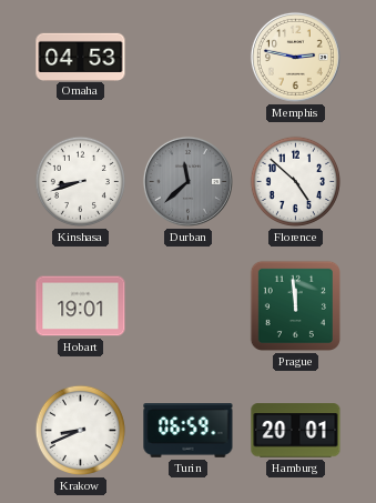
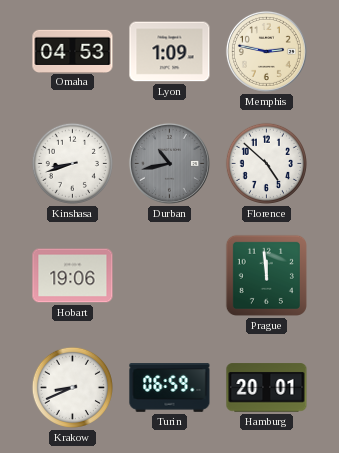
Lyon: none -> 1:09
Durban: 11:38 -> 10:43
Hobart: 19:01 -> 19:06
